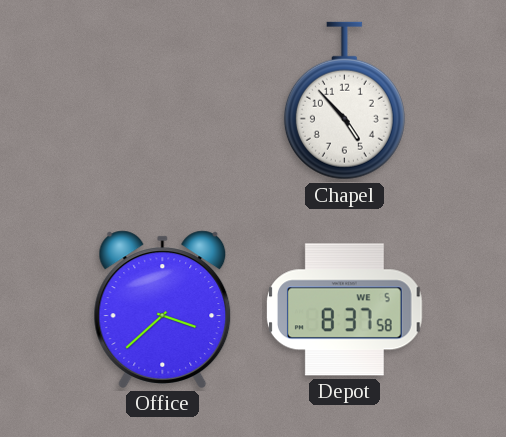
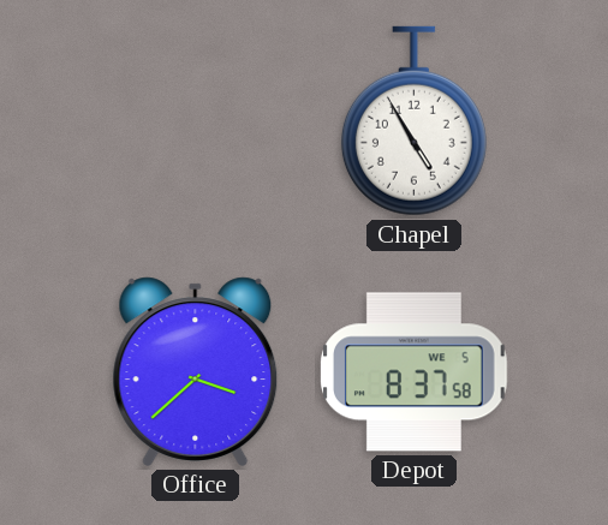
Chapel: 4:53 -> 4:55
